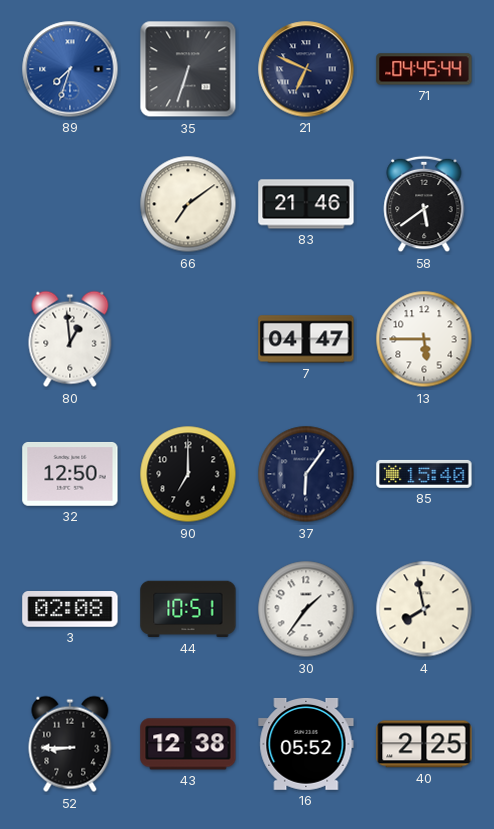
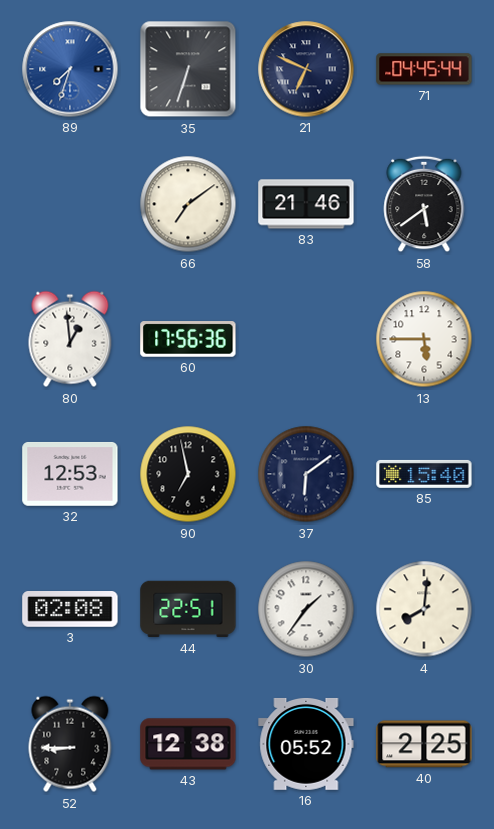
60: none -> 17:56
7: 04:47 -> none
32: 12:50 -> 12:53
90: 7:00 -> 6:58
37: 6:06 -> 6:09
44: 10:51 -> 22:51
4: 7:58 -> 8:01
